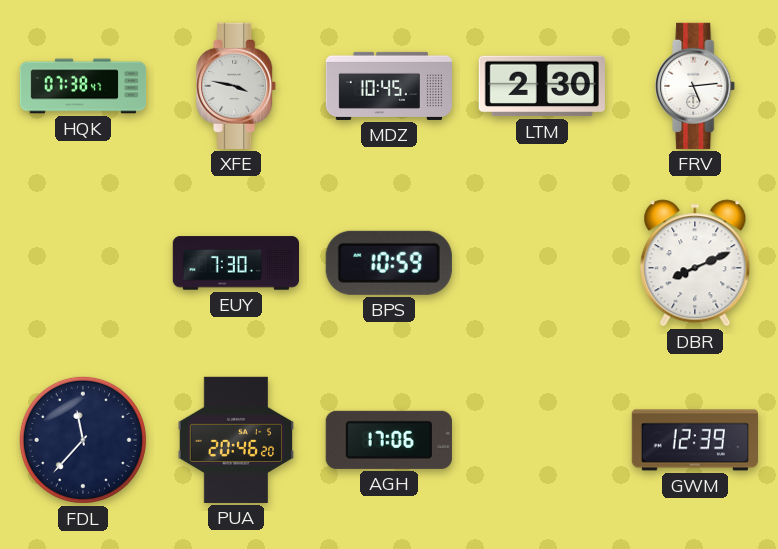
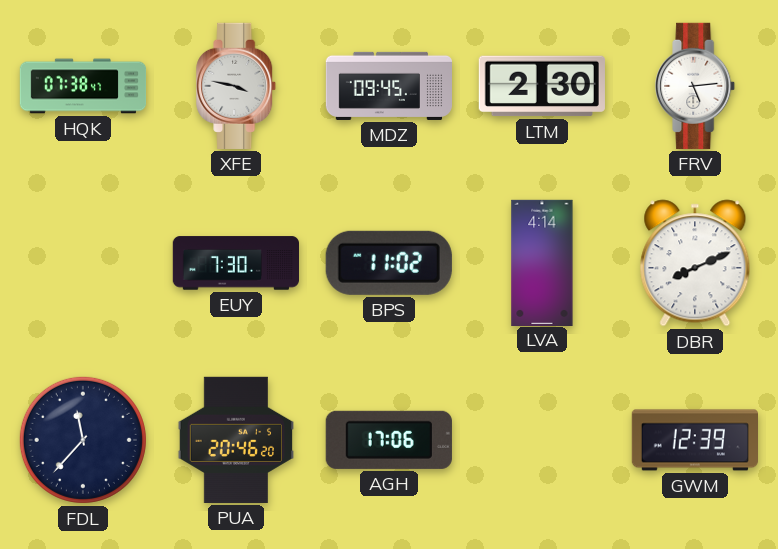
MDZ: 10:45 -> 09:45
BPS: 10:59 -> 11:02
LVA: none -> 4:14
